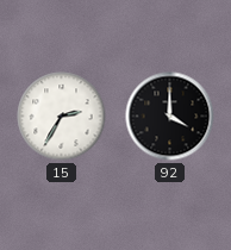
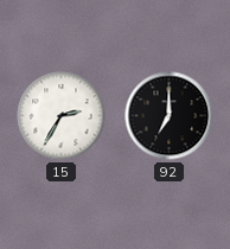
92: 4:00 -> 7:00
